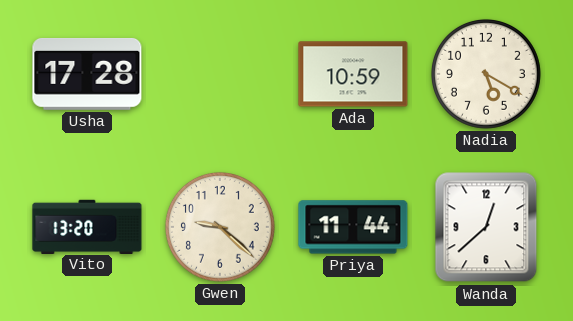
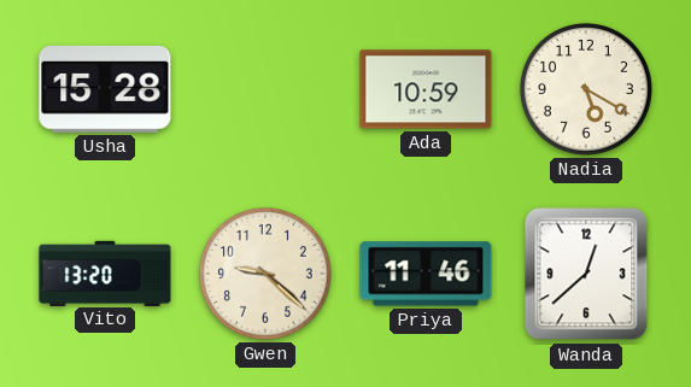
Usha: 17:28 -> 15:28
Priya: 11:44 -> 11:46
